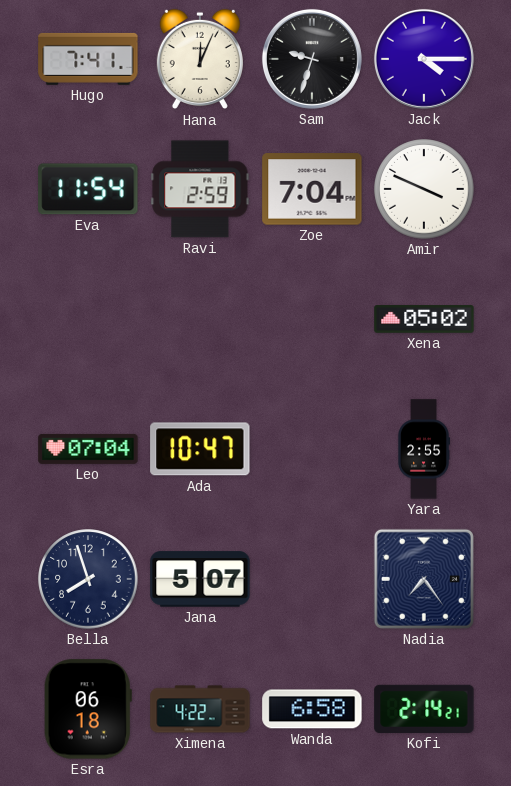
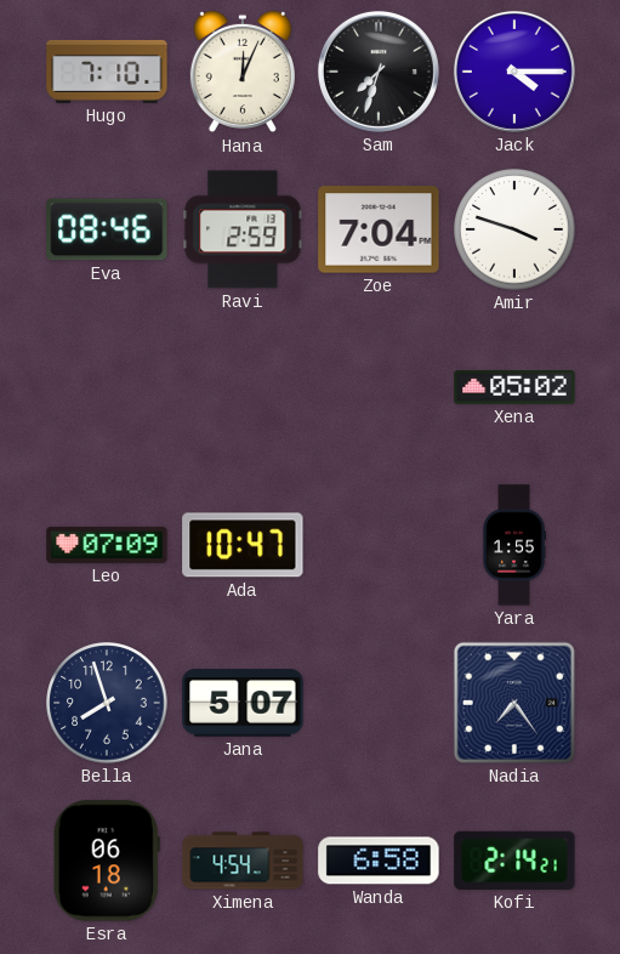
Hugo: 7:41 -> 7:10
Sam: 9:33 -> 7:33
Eva: 11:54 -> 08:46
Amir: 3:49 -> 3:48
Leo: 07:04 -> 07:09
Yara: 2:55 -> 1:55
Ximena: 4:22 -> 4:54
